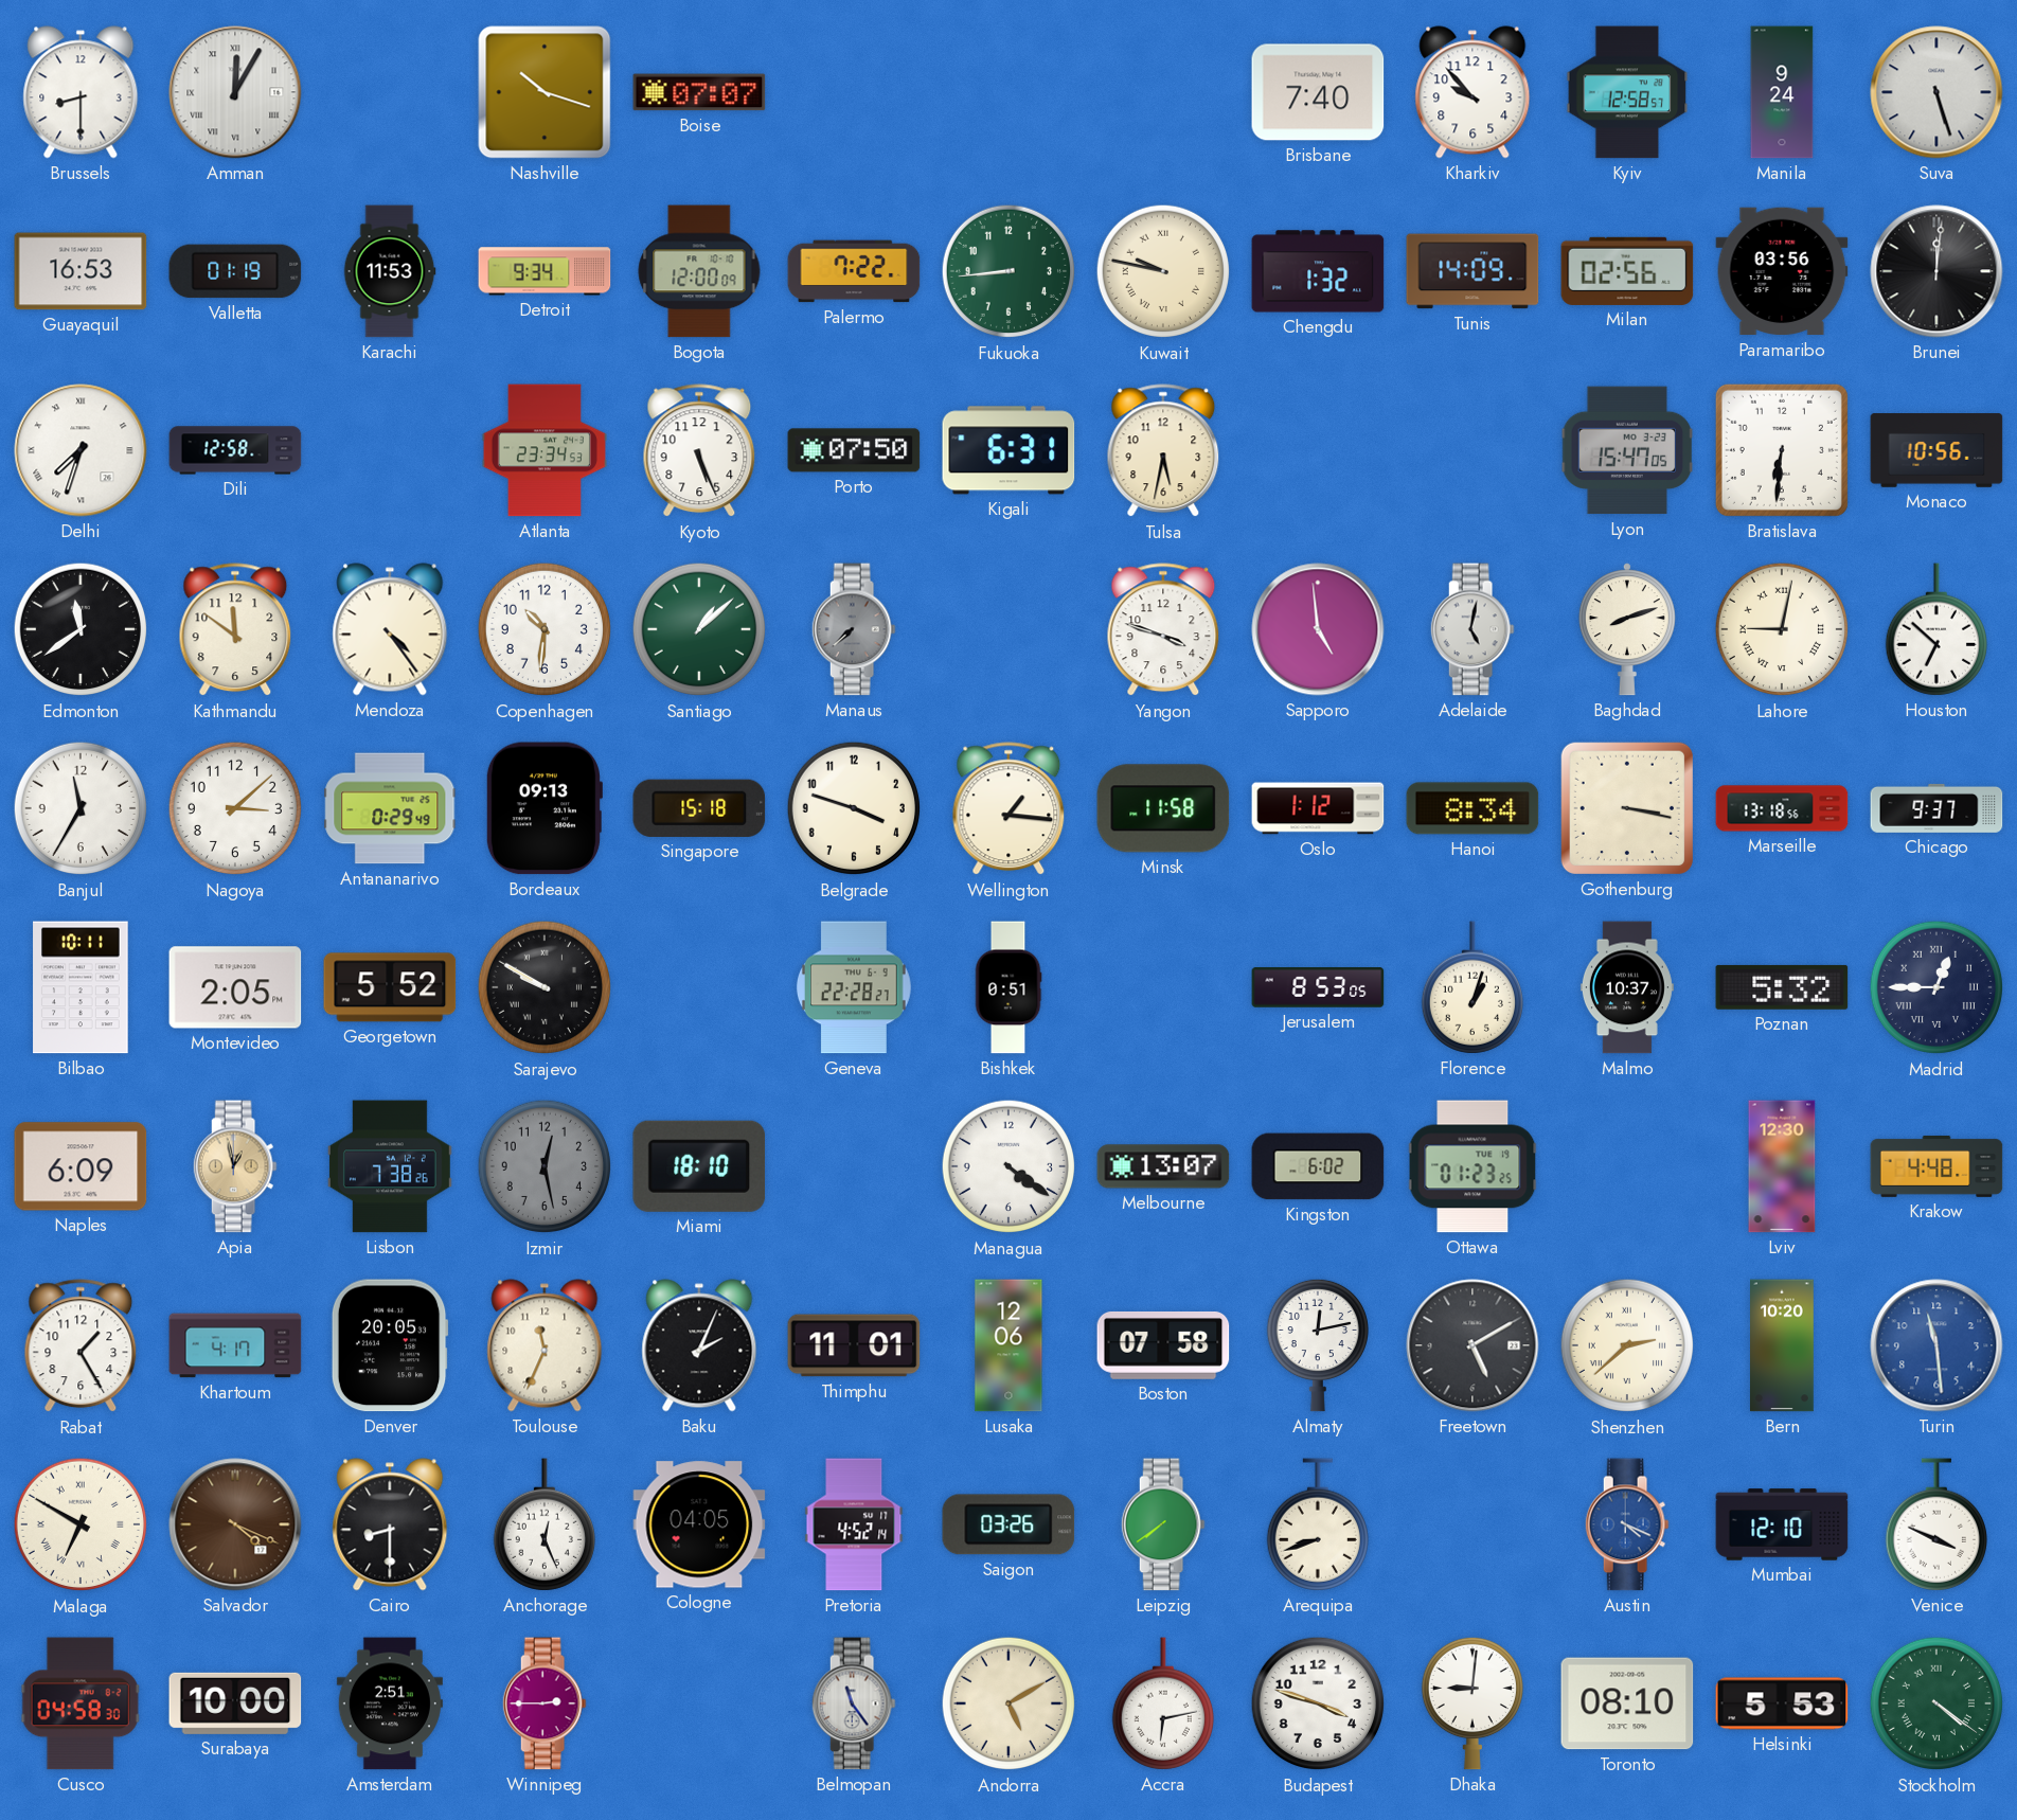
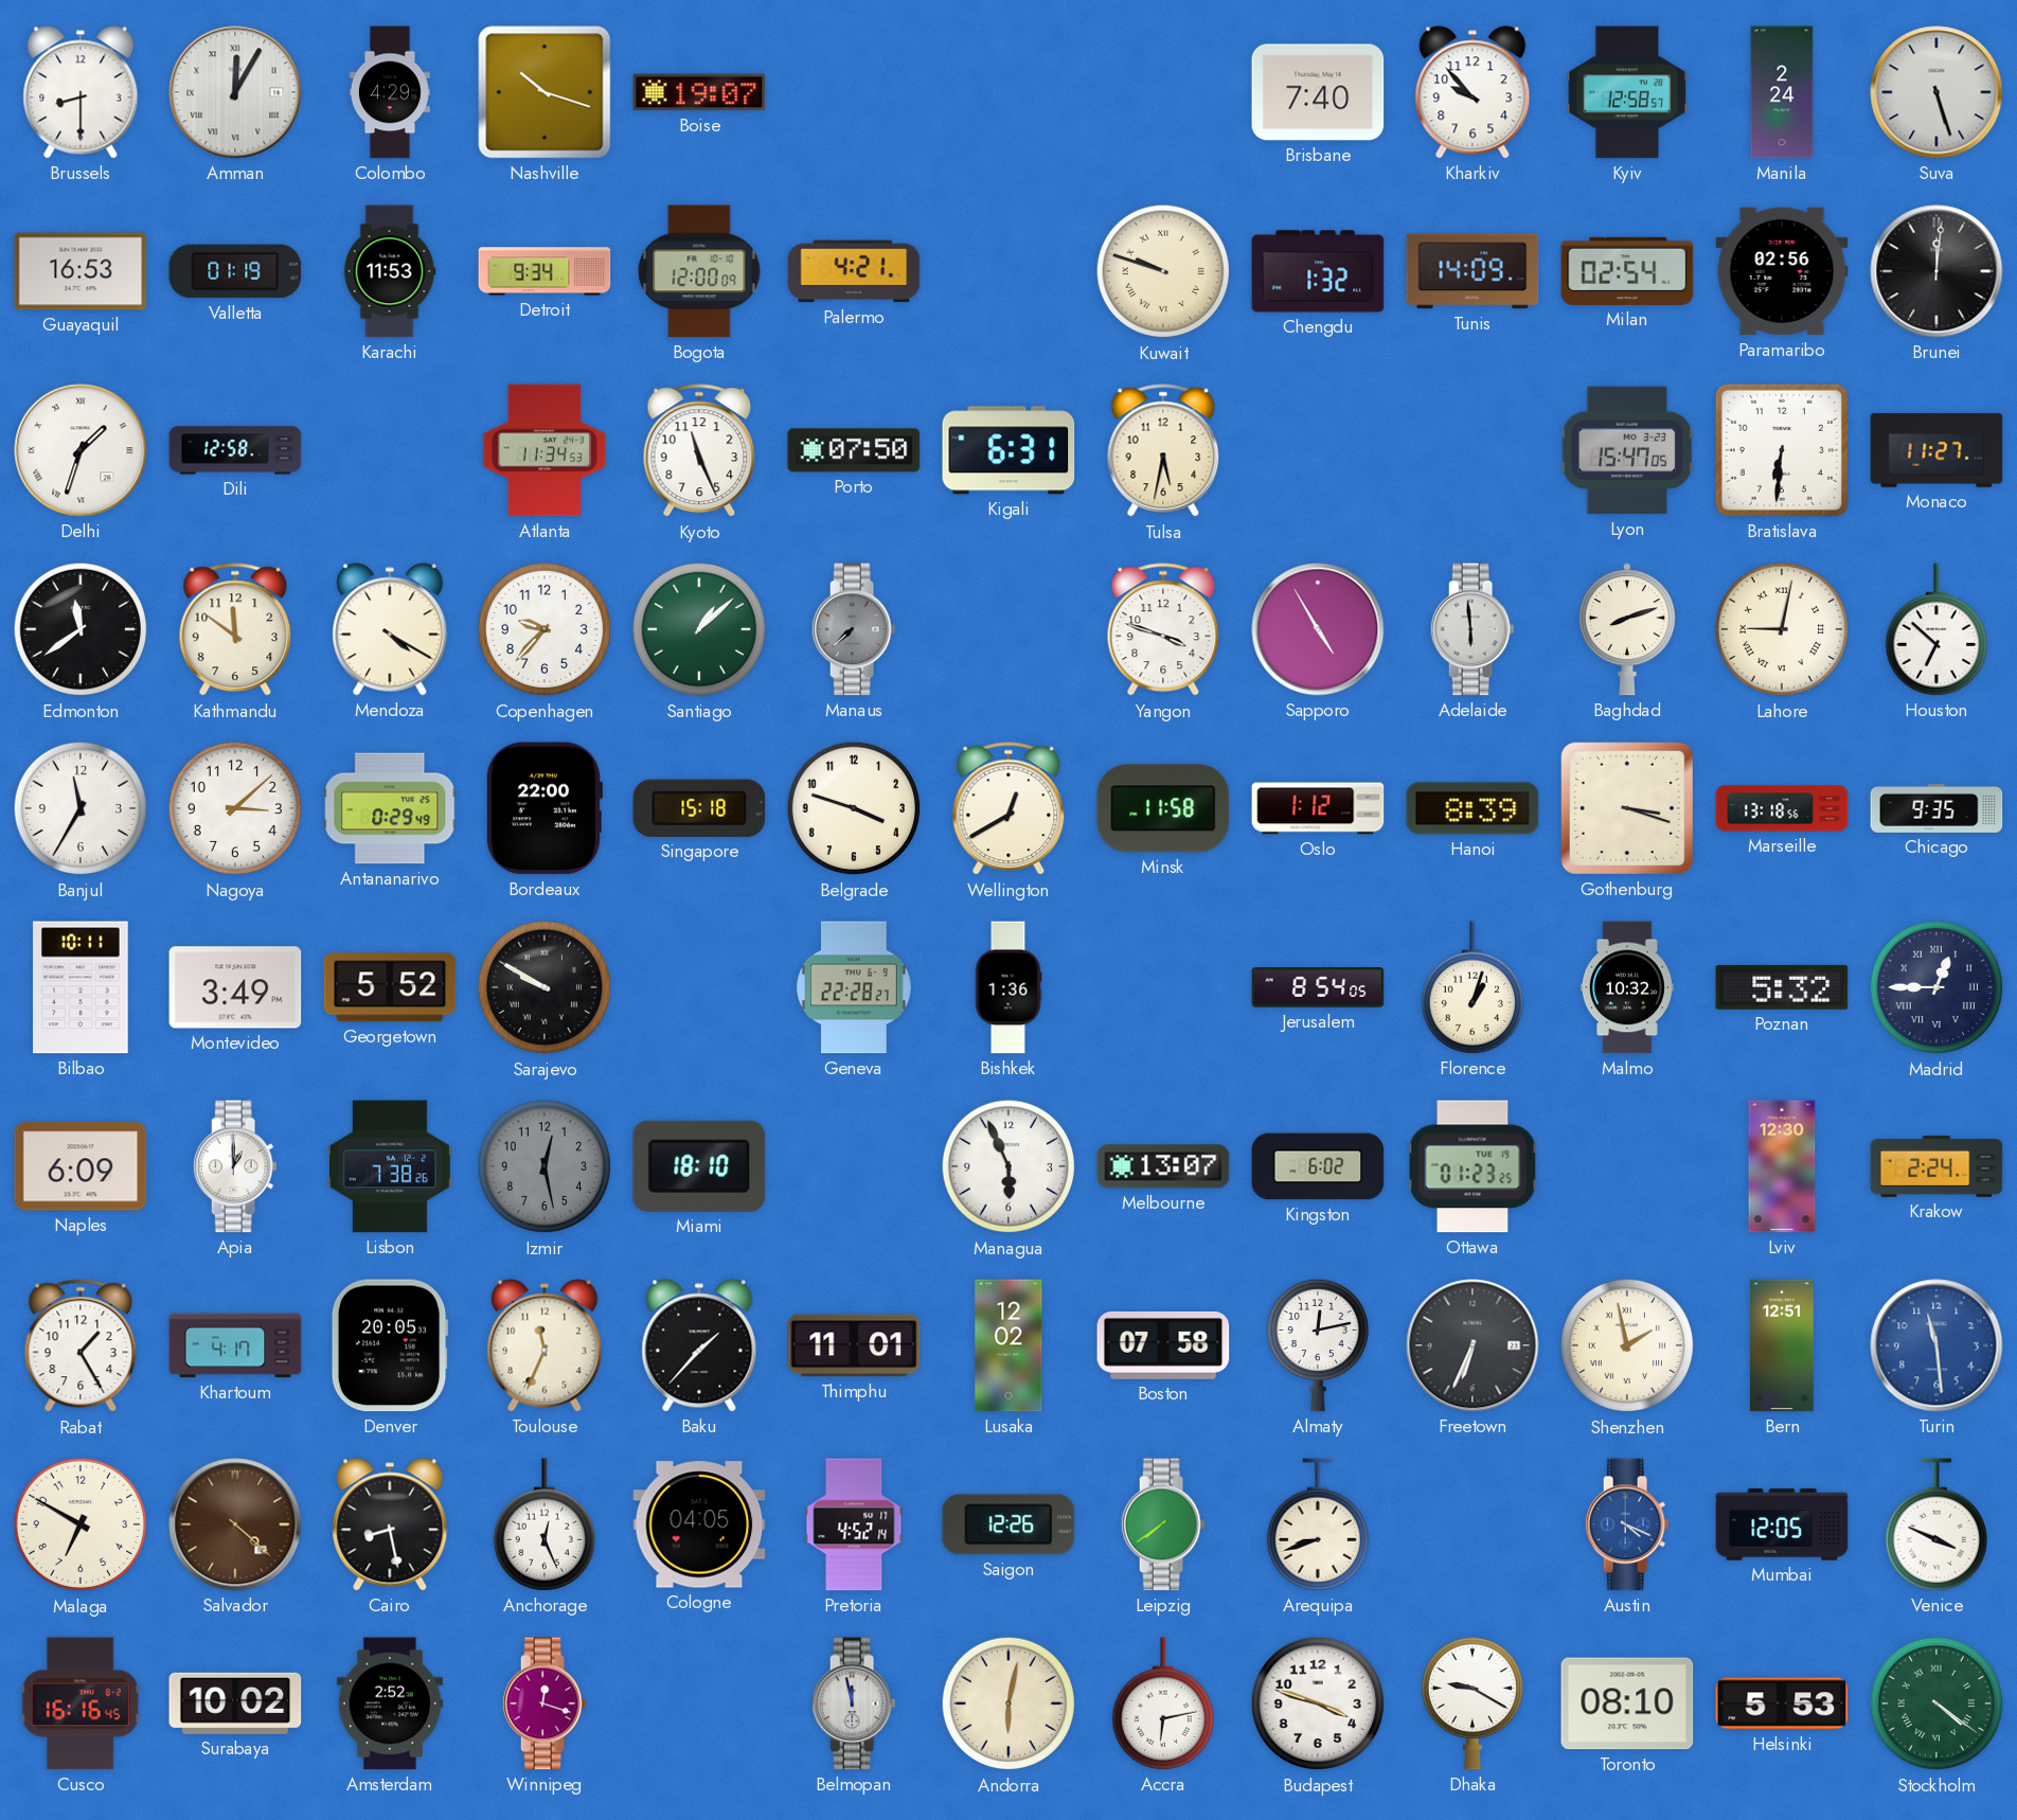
Colombo: none -> 4:29
Boise: 07:07 -> 19:07
Manila: 9:24 -> 2:24
Palermo: 7:22 -> 4:21
Fukuoka: 8:44 -> none
Kuwait: 9:47 -> 9:48
Milan: 02:56 -> 02:54
Paramaribo: 03:56 -> 02:56
Delhi: 7:33 -> 1:33
Atlanta: 23:34 -> 11:34
Kyoto: 5:26 -> 11:26
Monaco: 10:56 -> 11:27
Mendoza: 4:24 -> 4:20
Copenhagen: 10:31 -> 9:37
Sapporo: 4:59 -> 4:55
Adelaide: 5:02 -> 5:59
Bordeaux: 09:13 -> 22:00
Wellington: 1:16 -> 12:40
Hanoi: 8:34 -> 8:39
Gothenburg: 3:17 -> 3:18
Chicago: 9:37 -> 9:35
Montevideo: 2:05 -> 3:49
Bishkek: 0:51 -> 1:36
Jerusalem: 8:53 -> 8:54
Malmo: 10:37 -> 10:32
Apia: 12:58 -> 1:00
Apia dial: champagne -> white
Managua: 4:21 -> 5:56
Krakow: 4:48 -> 2:24
Baku: 2:04 -> 1:37
Lusaka: 12:06 -> 12:02
Freetown: 5:10 -> 6:34
Shenzhen: 2:38 -> 1:58
Bern: 10:20 -> 12:51
Malaga numerals: Roman -> Arabic
Salvador: 4:19 -> 4:22
Cairo: 8:30 -> 8:28
Saigon: 03:26 -> 12:26
Mumbai: 12:10 -> 12:05
Cusco: 04:58 -> 16:16
Surabaya: 10:00 -> 10:02
Amsterdam: 2:51 -> 2:52
Winnipeg: 2:45 -> 12:18
Belmopan: 11:24 -> 11:58
Andorra: 5:10 -> 6:02
Dhaka: 9:01 -> 9:20
